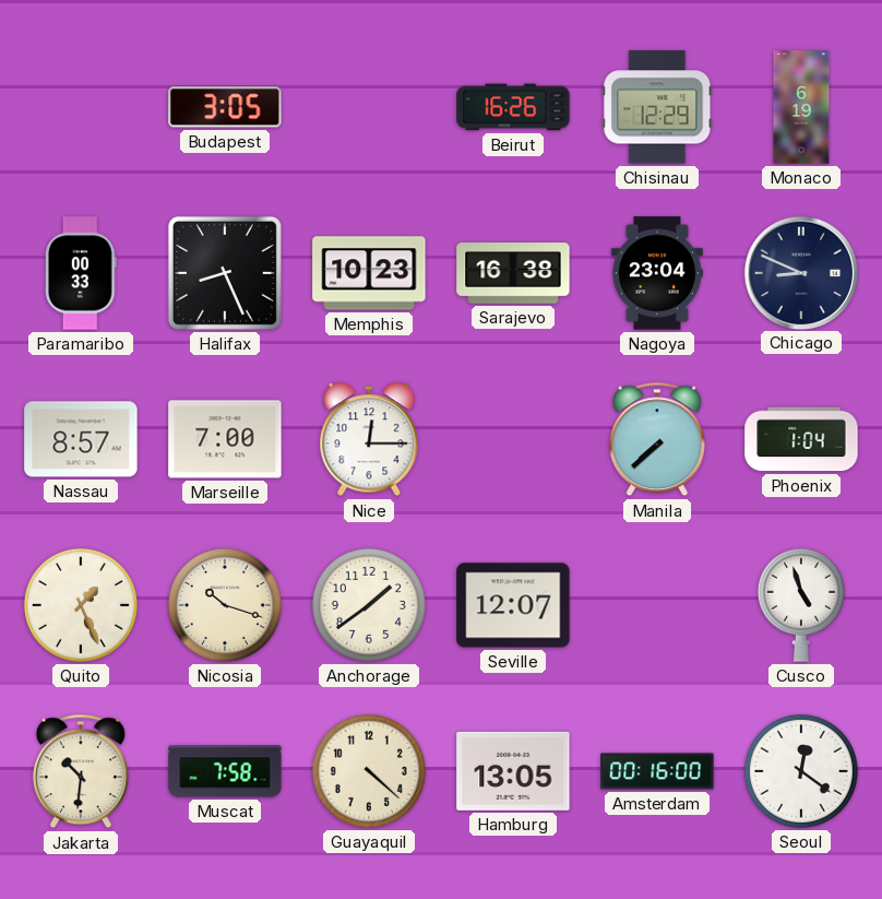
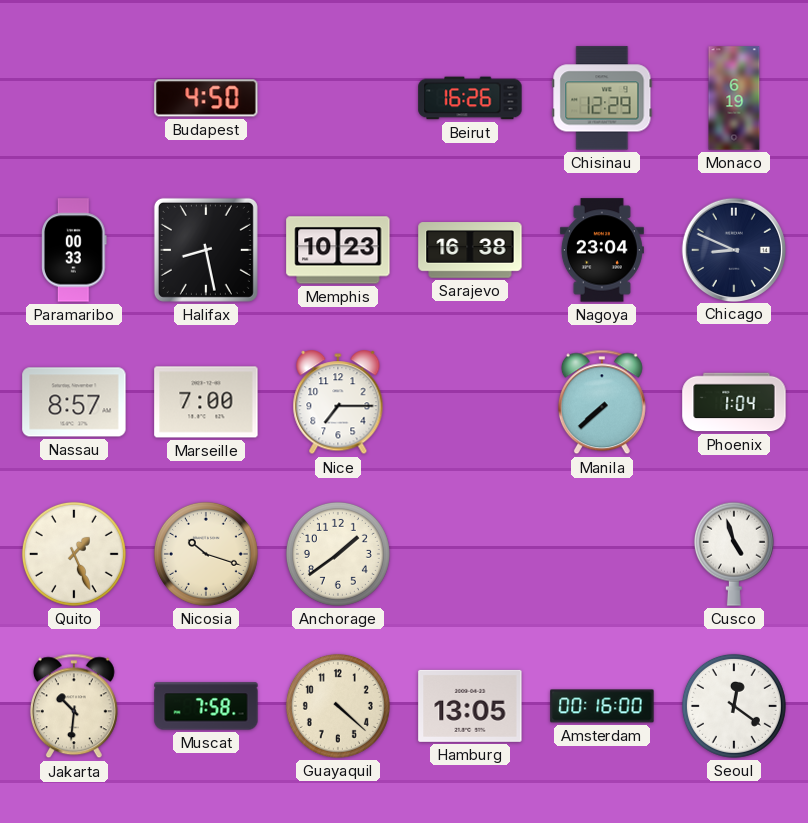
Budapest: 3:05 -> 4:50
Halifax: 8:26 -> 8:28
Nice: 12:15 -> 7:15
Seville: 12:07 -> none
